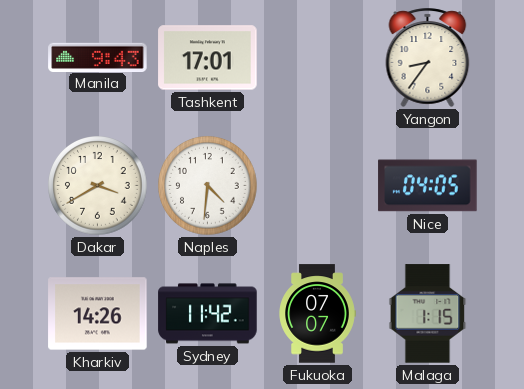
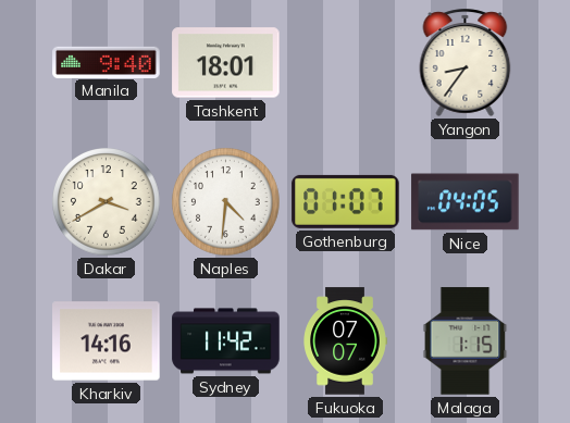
Manila: 9:43 -> 9:40
Tashkent: 17:01 -> 18:01
Gothenburg: none -> 01:07
Kharkiv: 14:26 -> 14:16
